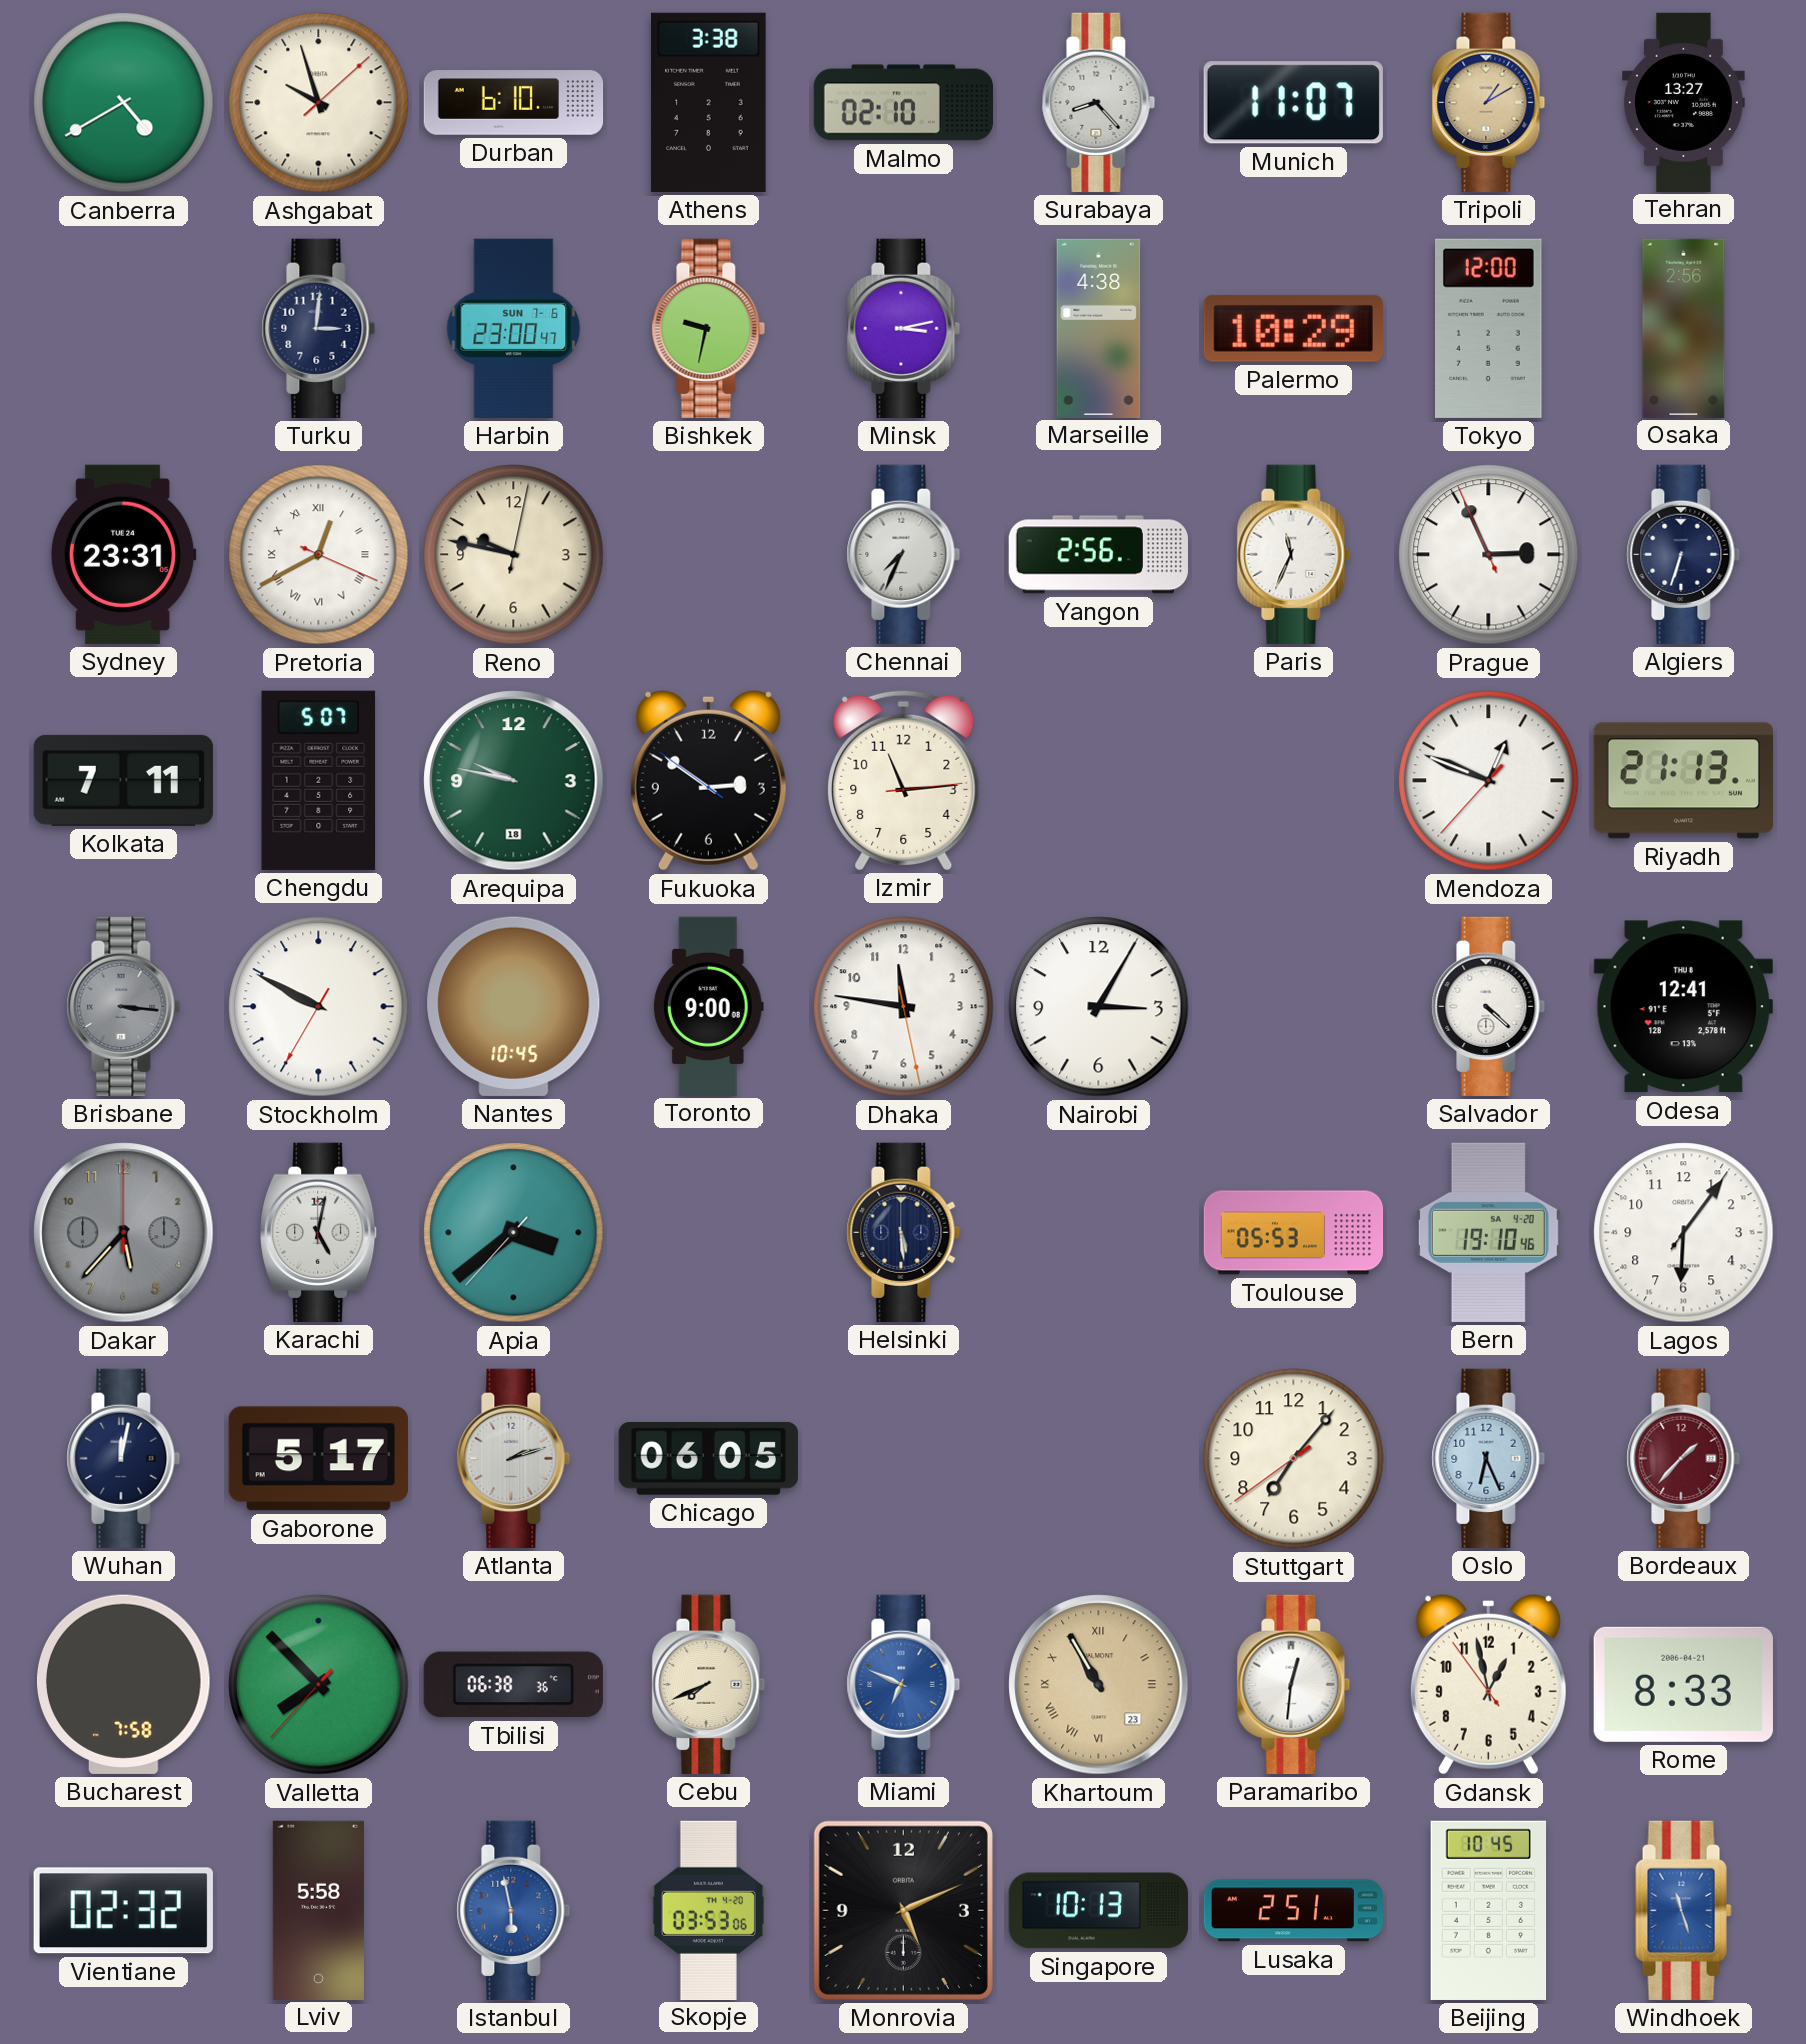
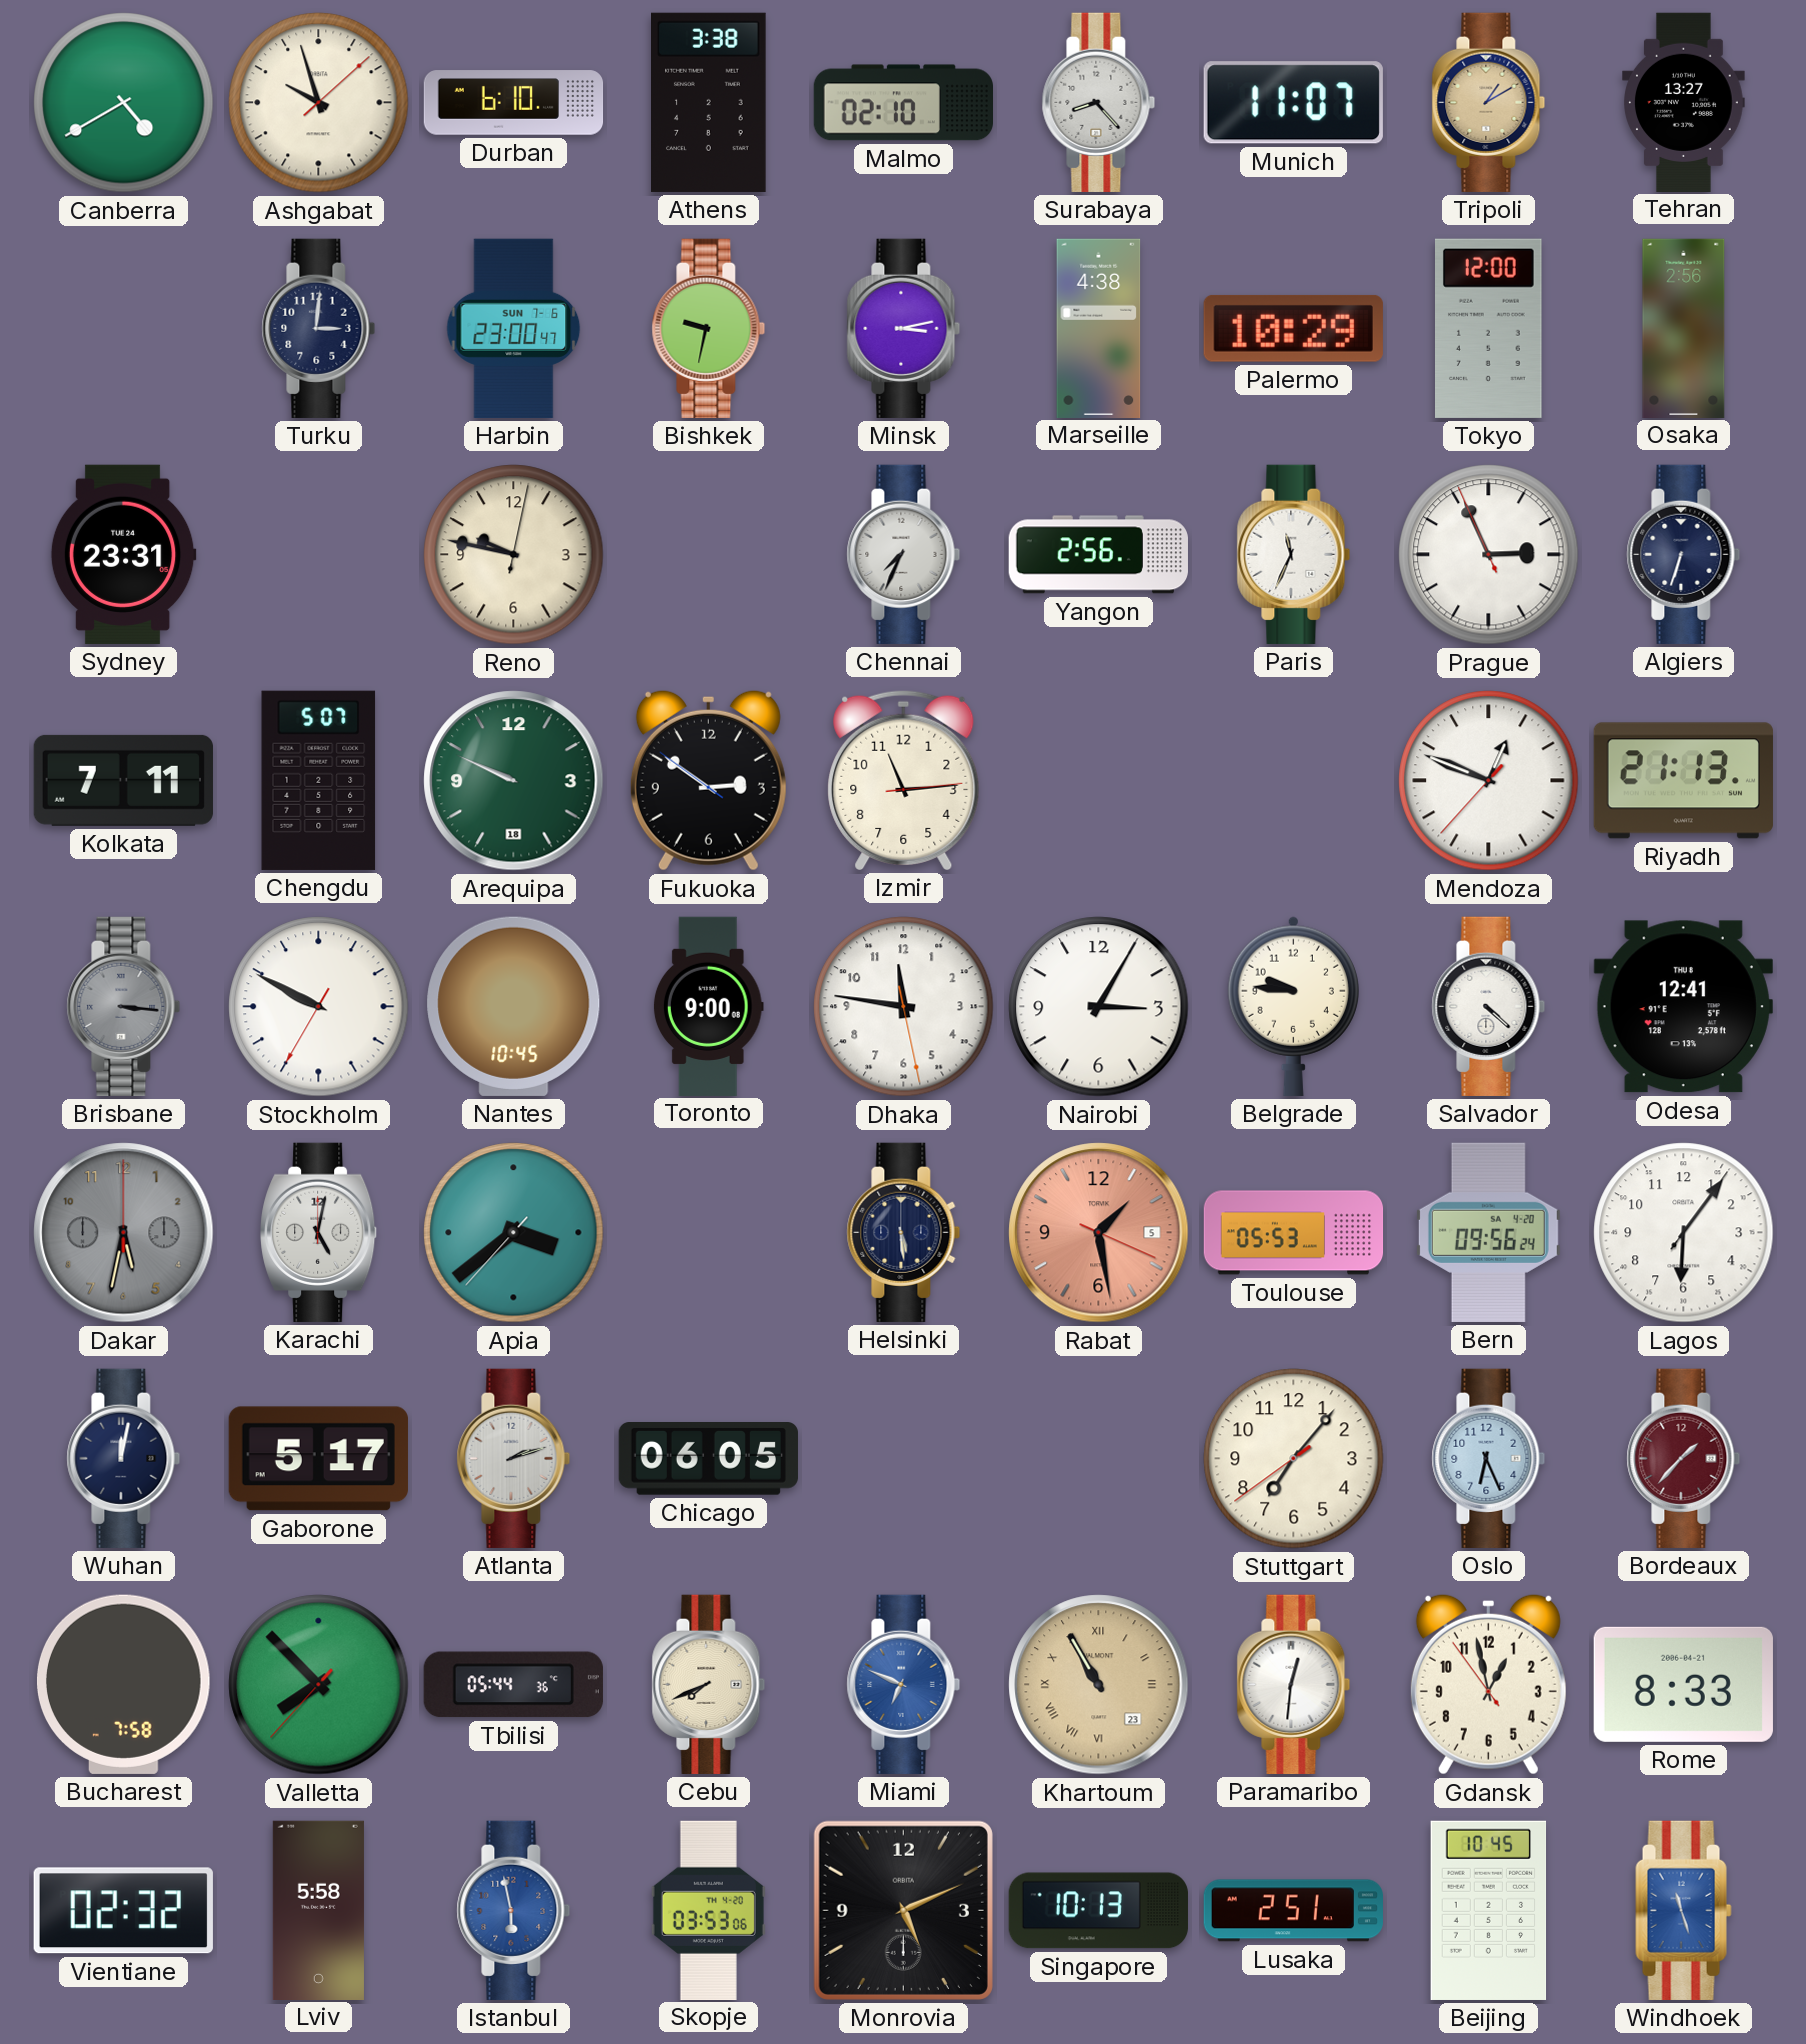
Pretoria: 12:40 -> none
Arequipa: 9:47 -> 9:49
Belgrade: none -> 9:46
Dakar: 5:37 -> 5:32
Rabat: none -> 1:28
Bern: 19:10 -> 09:56
Tbilisi: 06:38 -> 05:44
